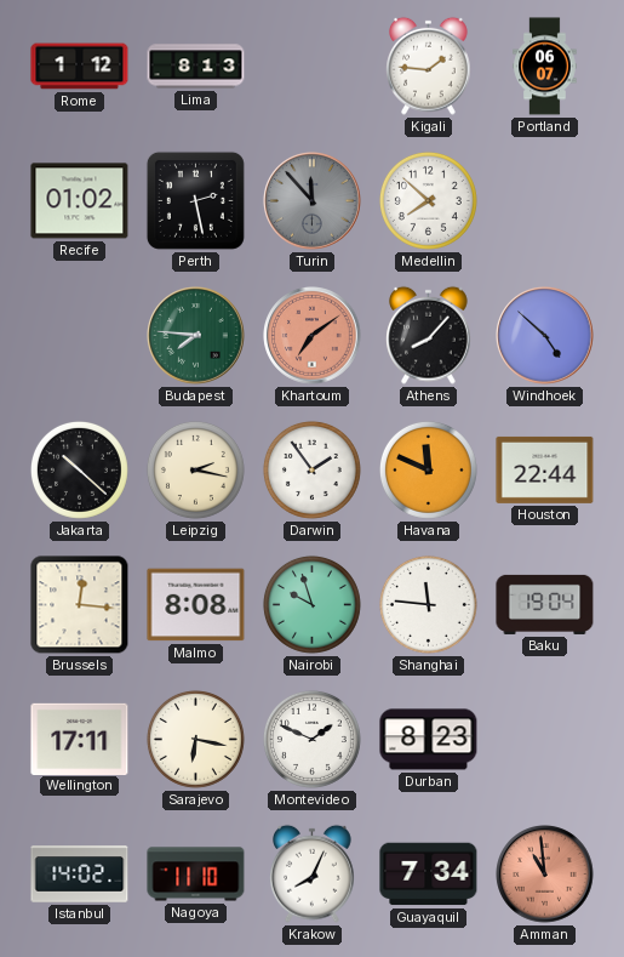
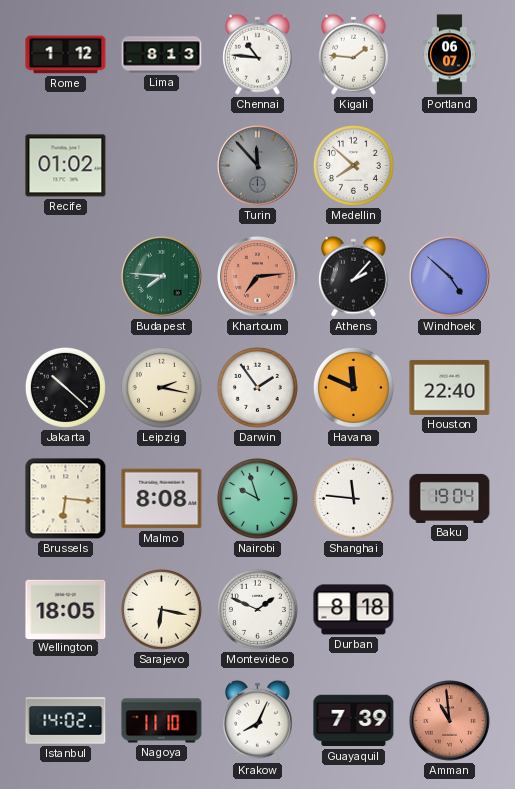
Chennai: none -> 10:46
Perth: 2:28 -> none
Khartoum: 7:09 -> 7:14
Athens: 8:07 -> 2:07
Houston: 22:44 -> 22:40
Brussels: 12:16 -> 6:16
Wellington: 17:11 -> 18:05
Durban: 8:23 -> 8:18
Guayaquil: 7:34 -> 7:39
